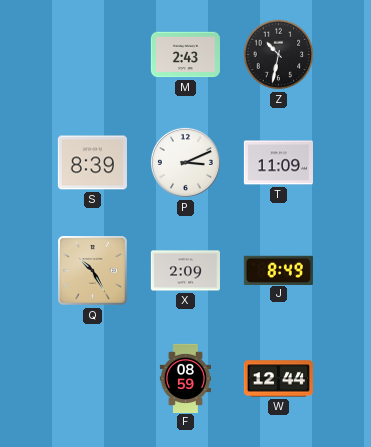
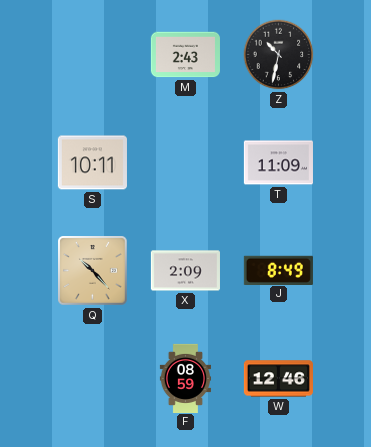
S: 8:39 -> 10:11
P: 3:11 -> none
Q: 10:25 -> 10:23
W: 12:44 -> 12:46
